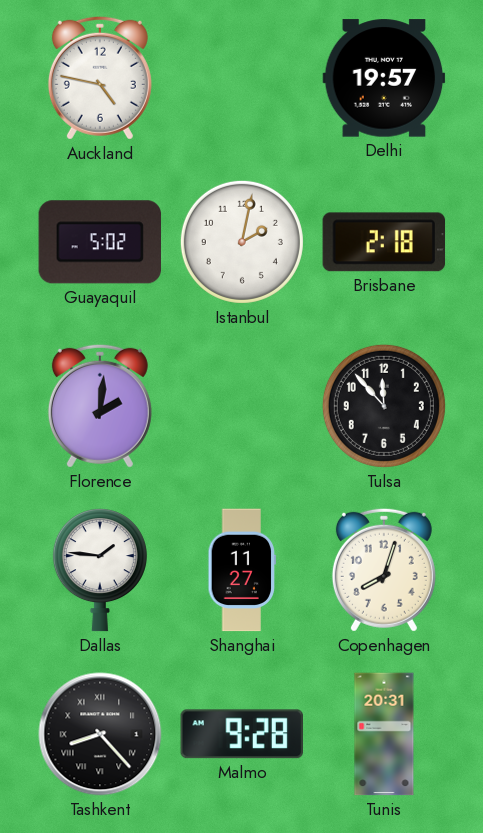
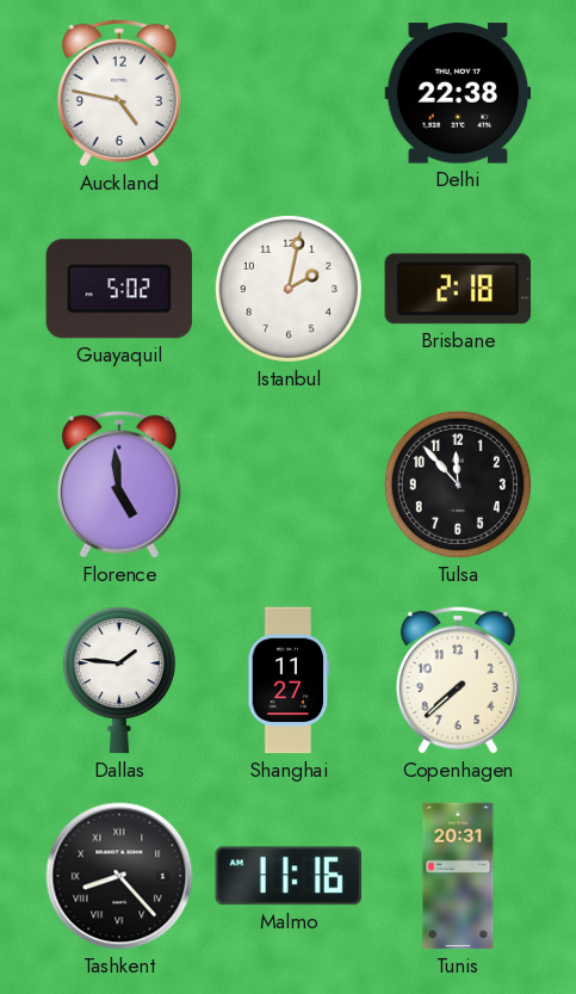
Delhi: 19:57 -> 22:38
Florence: 2:01 -> 4:59
Copenhagen: 8:03 -> 7:38
Malmo: 9:28 -> 11:16
